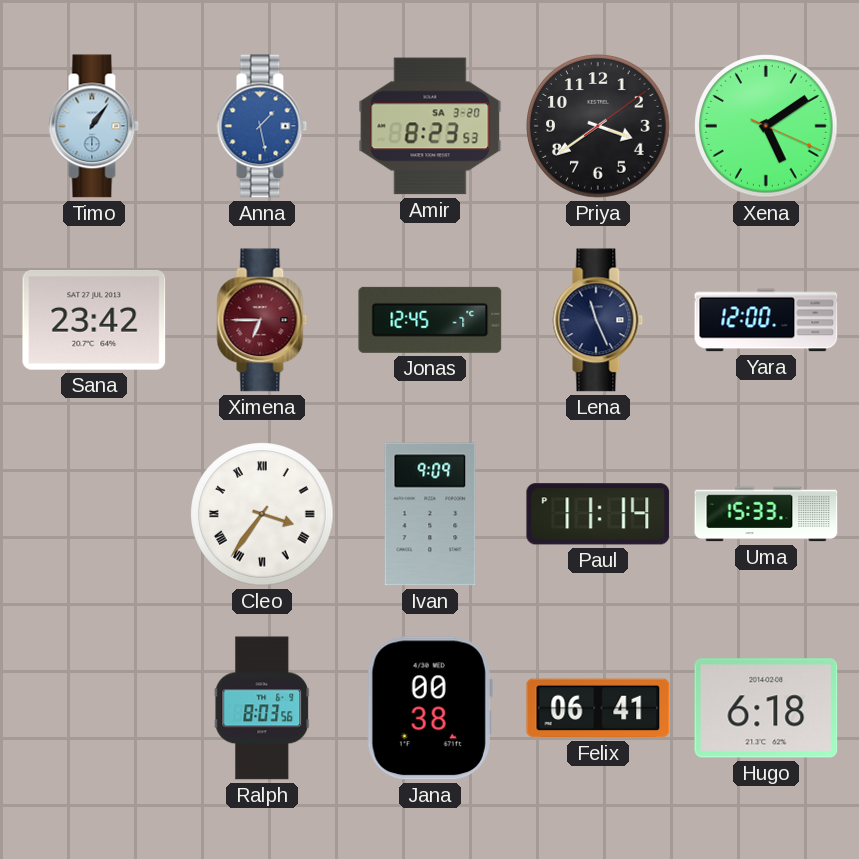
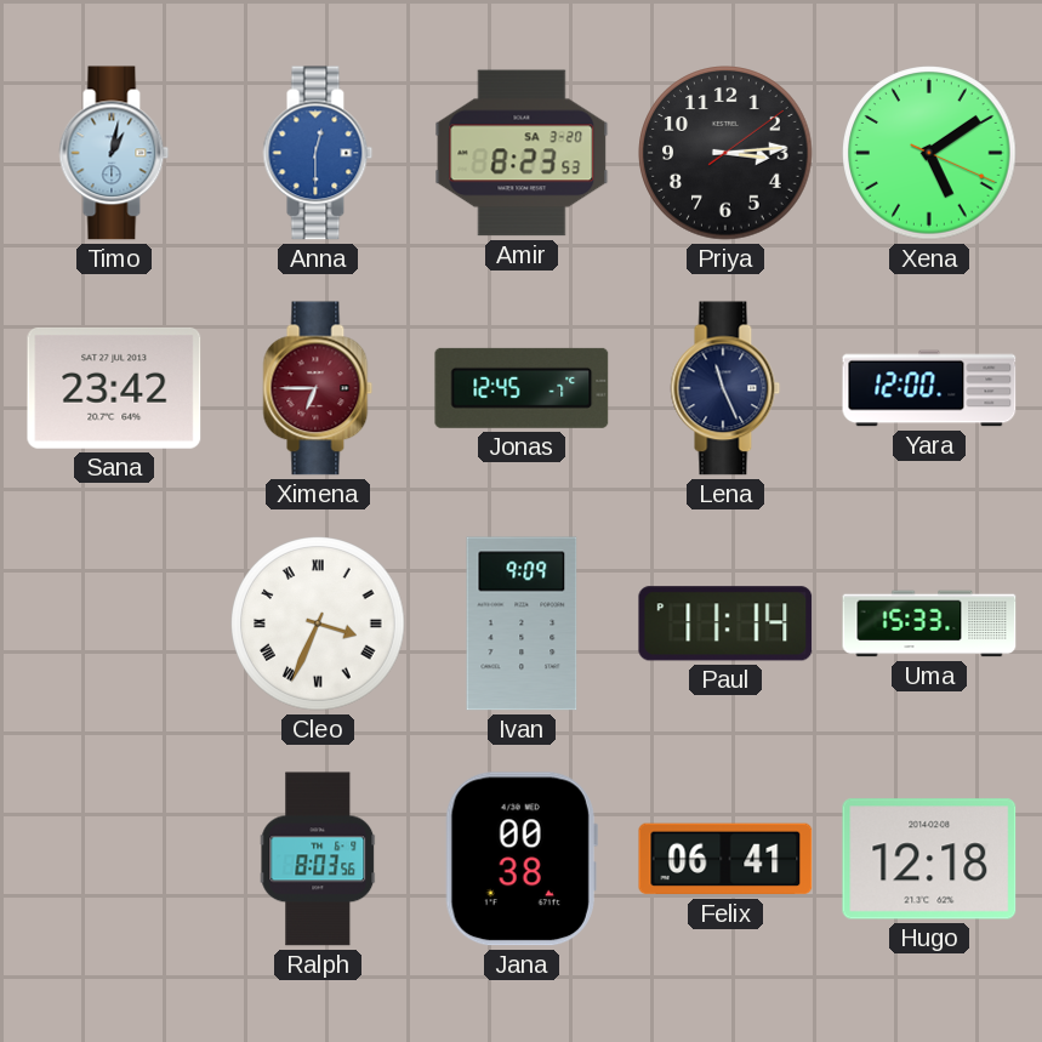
Timo: 1:06 -> 1:02
Anna: 1:28 -> 12:30
Priya: 3:39 -> 3:14
Cleo: 3:36 -> 3:34
Hugo: 6:18 -> 12:18
